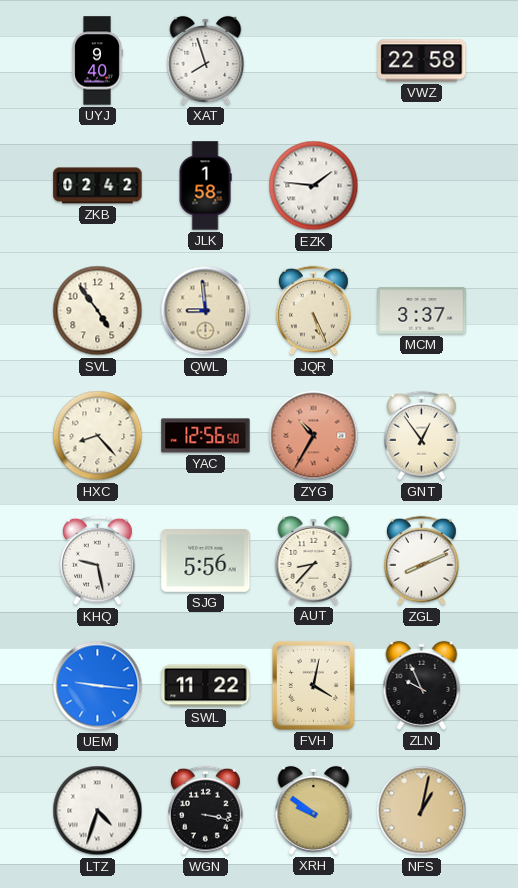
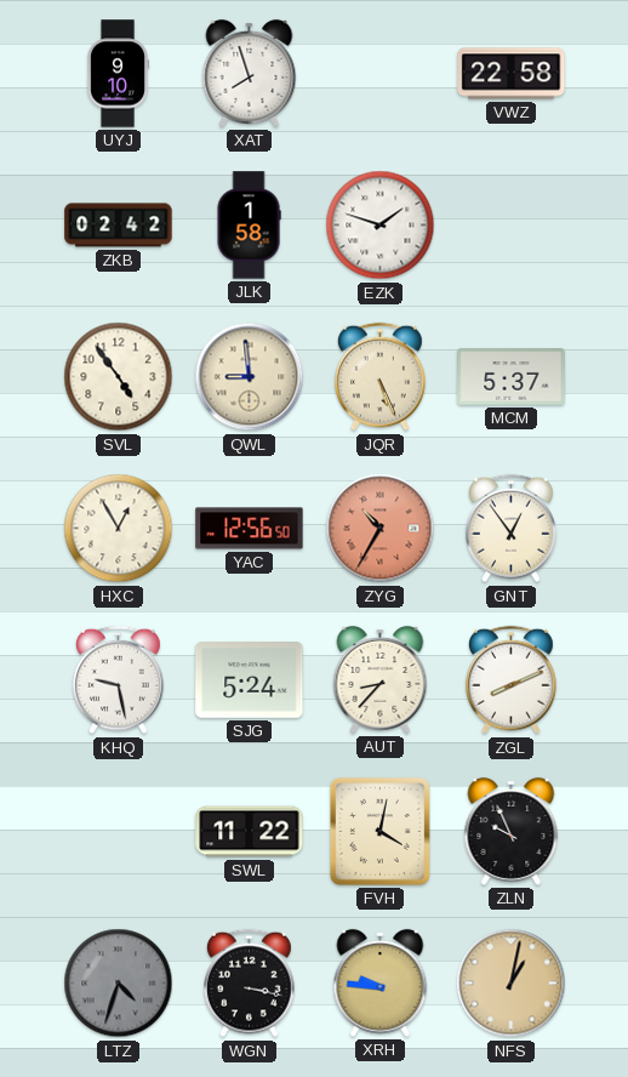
UYJ: 9:40 -> 9:10
EZK: 1:46 -> 1:48
MCM: 3:37 -> 5:37
HXC: 8:23 -> 12:55
SJG: 5:56 -> 5:24
UEM: 9:16 -> none
LTZ dial: white -> grey
XRH: 9:51 -> 9:46
